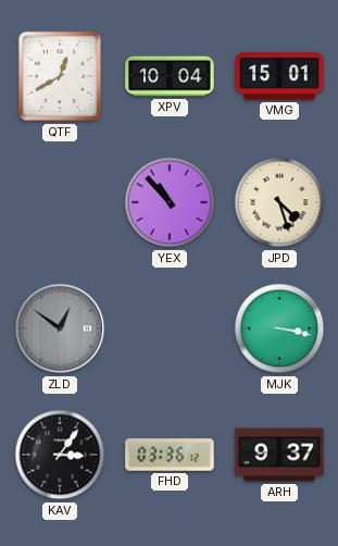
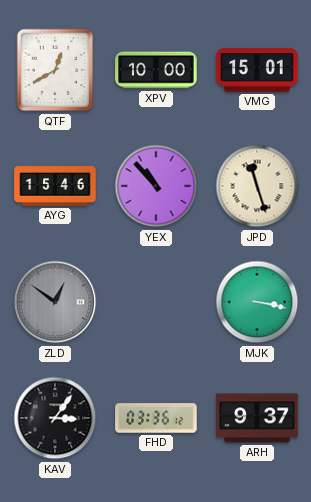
XPV: 10:04 -> 10:00
AYG: none -> 15:46
JPD: 4:27 -> 11:27
